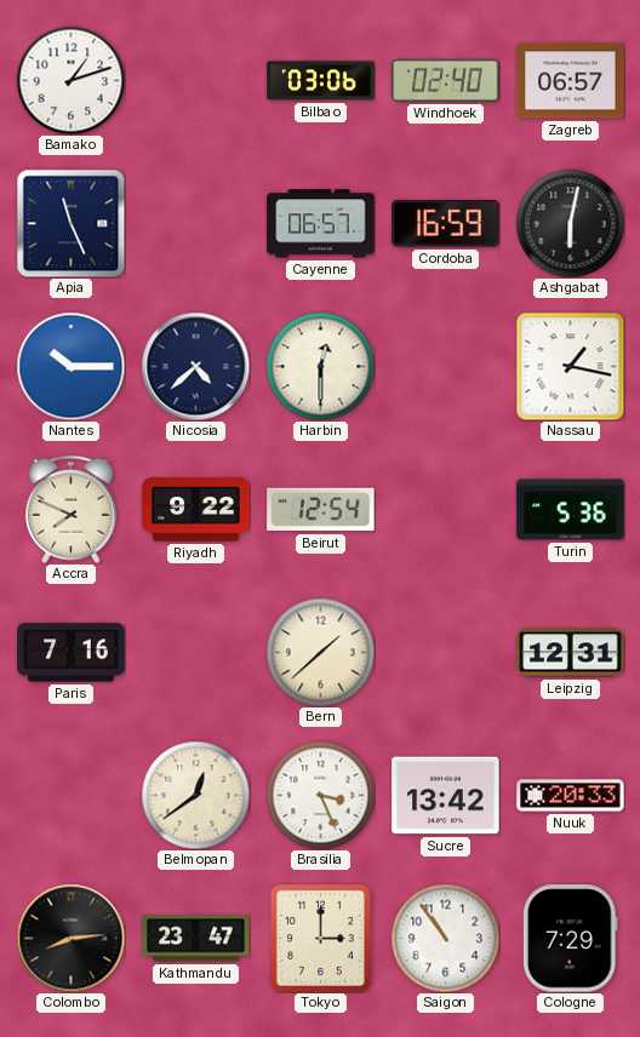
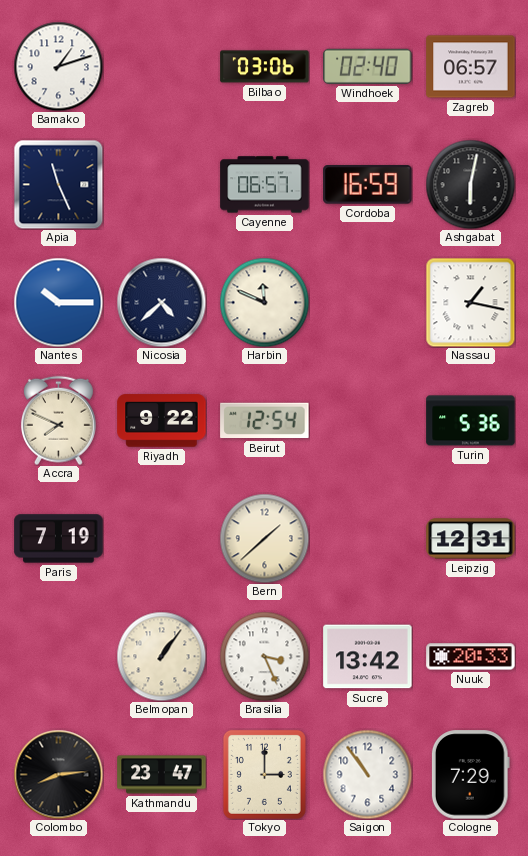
Harbin: 12:30 -> 11:49
Paris: 7:16 -> 7:19
Belmopan: 12:39 -> 1:06
